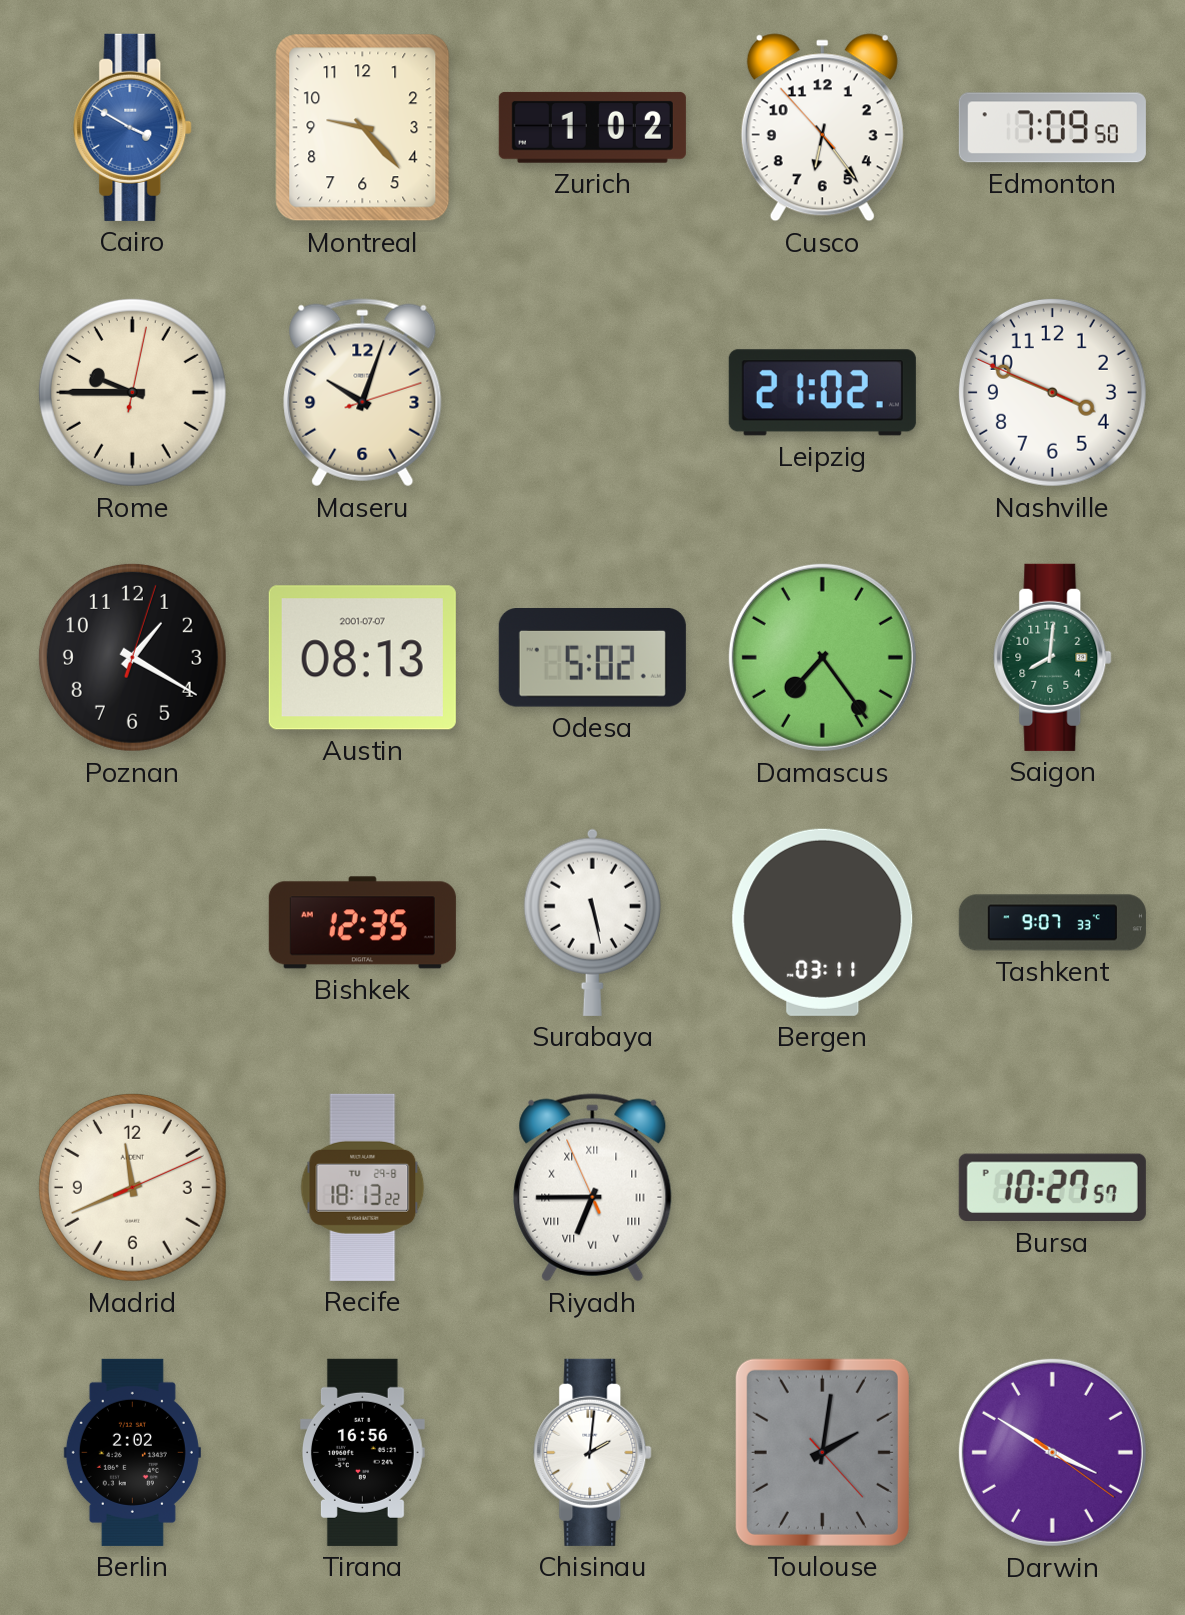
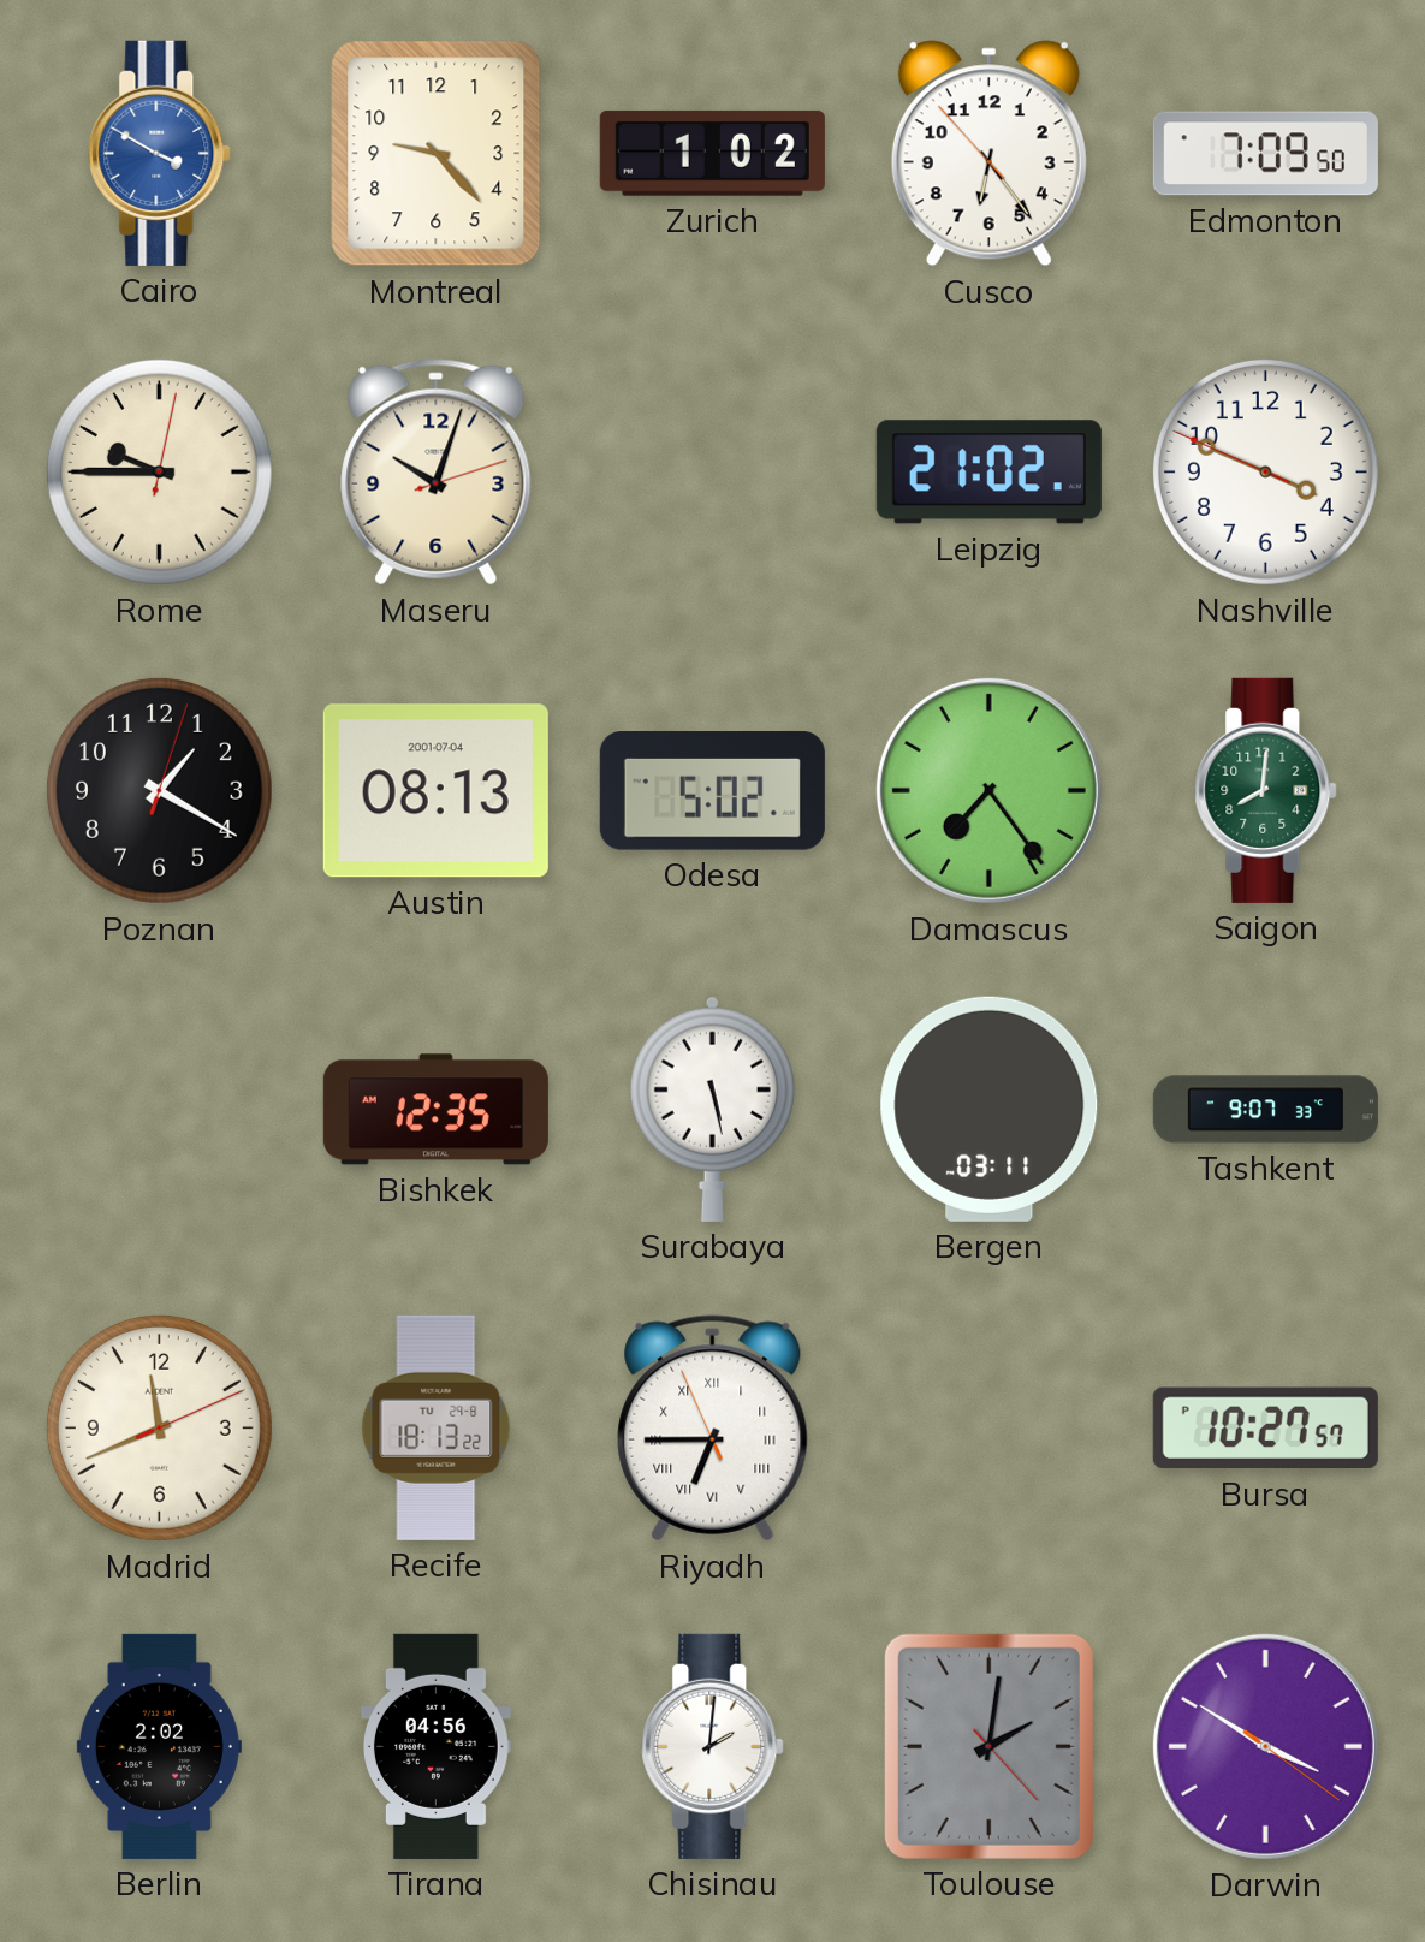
Austin date: 2001-07-07 -> 2001-07-04
Tirana: 16:56 -> 04:56
